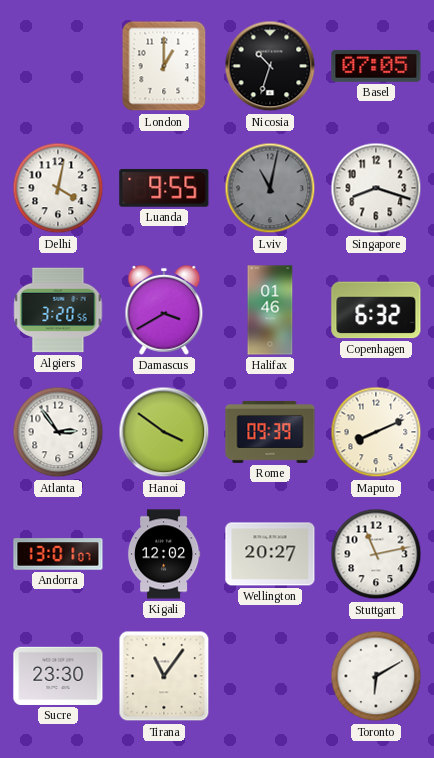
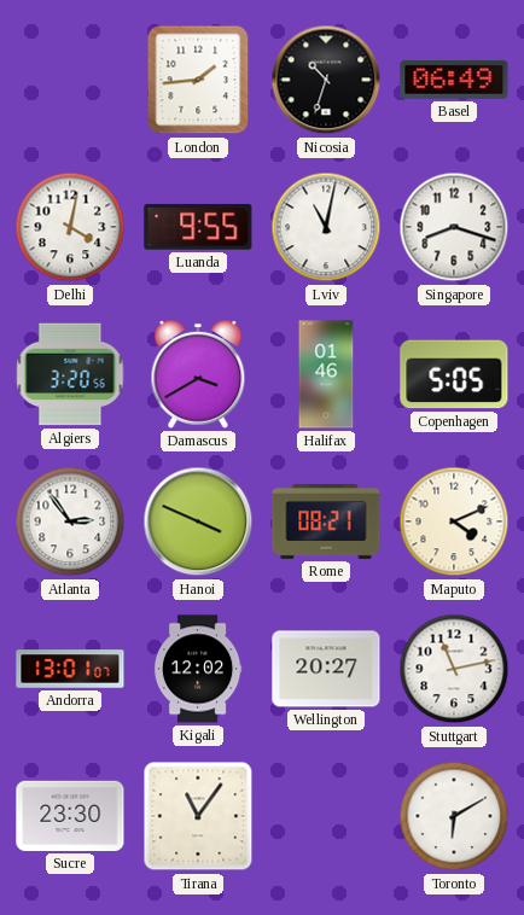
London: 1:00 -> 1:44
Basel: 07:05 -> 06:49
Lviv dial: grey -> white
Copenhagen: 6:32 -> 5:05
Hanoi: 3:51 -> 3:49
Rome: 09:39 -> 08:21
Maputo: 8:11 -> 4:11
